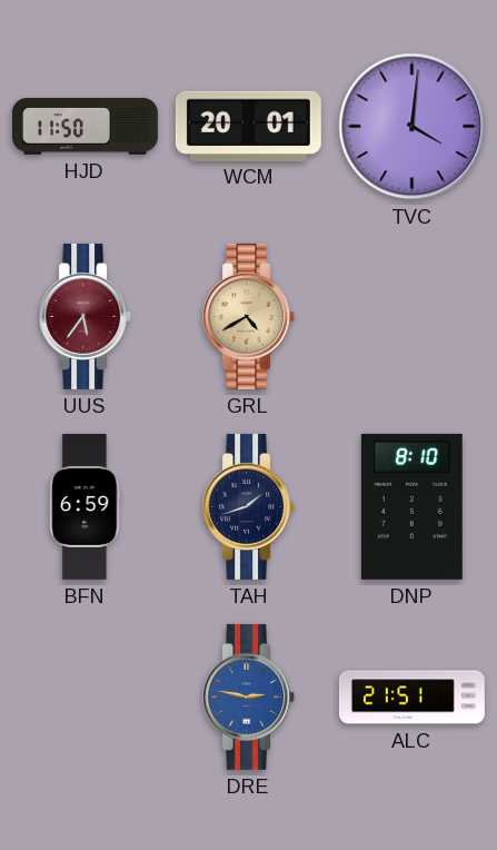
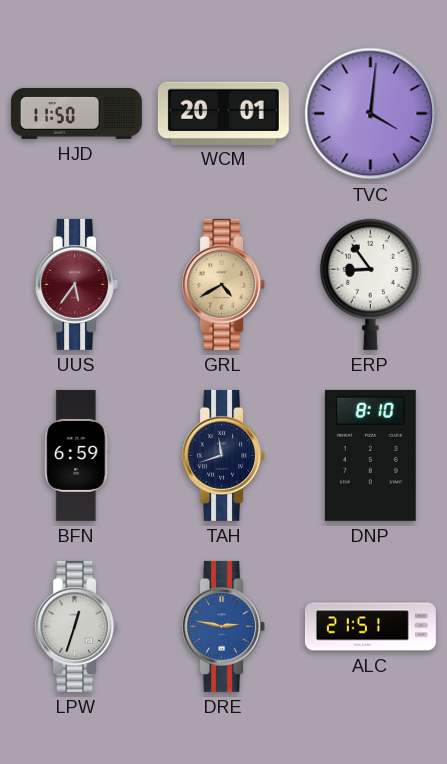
ERP: none -> 8:54
TAH: 1:42 -> 11:42
LPW: none -> 12:33
